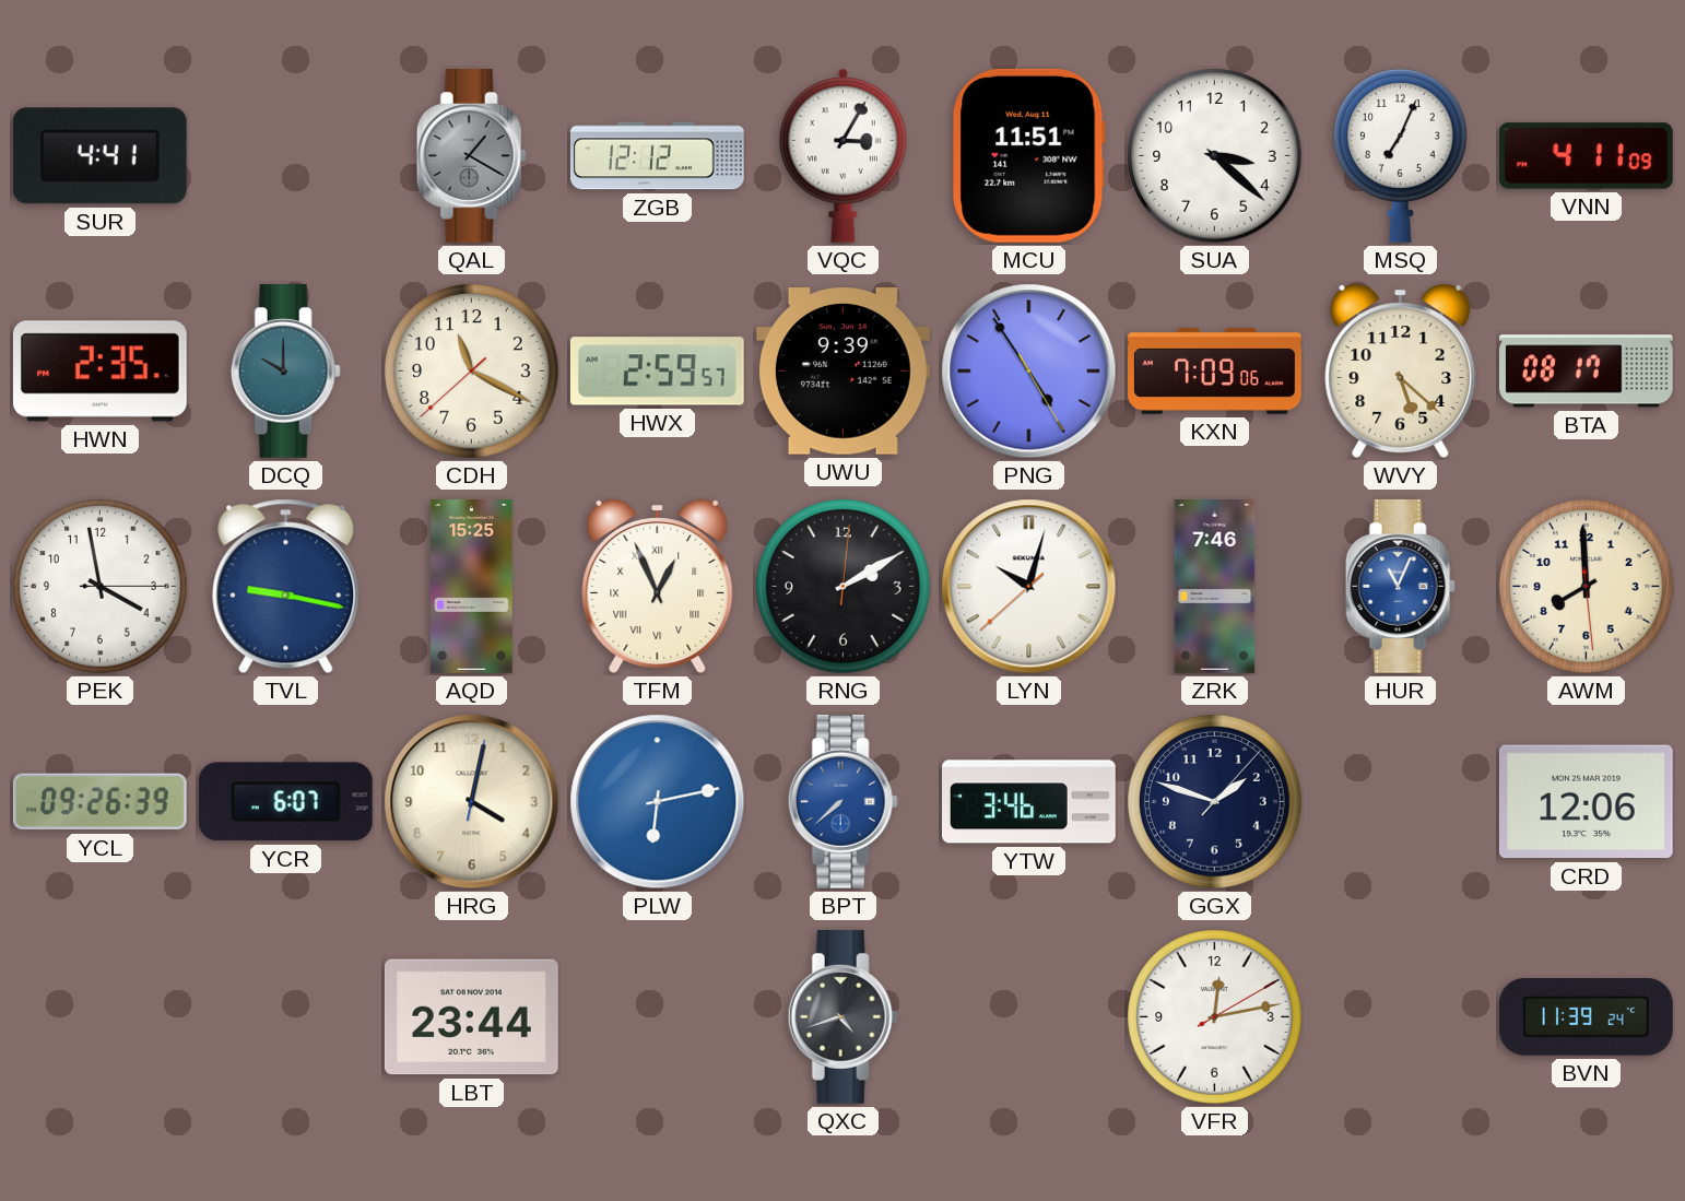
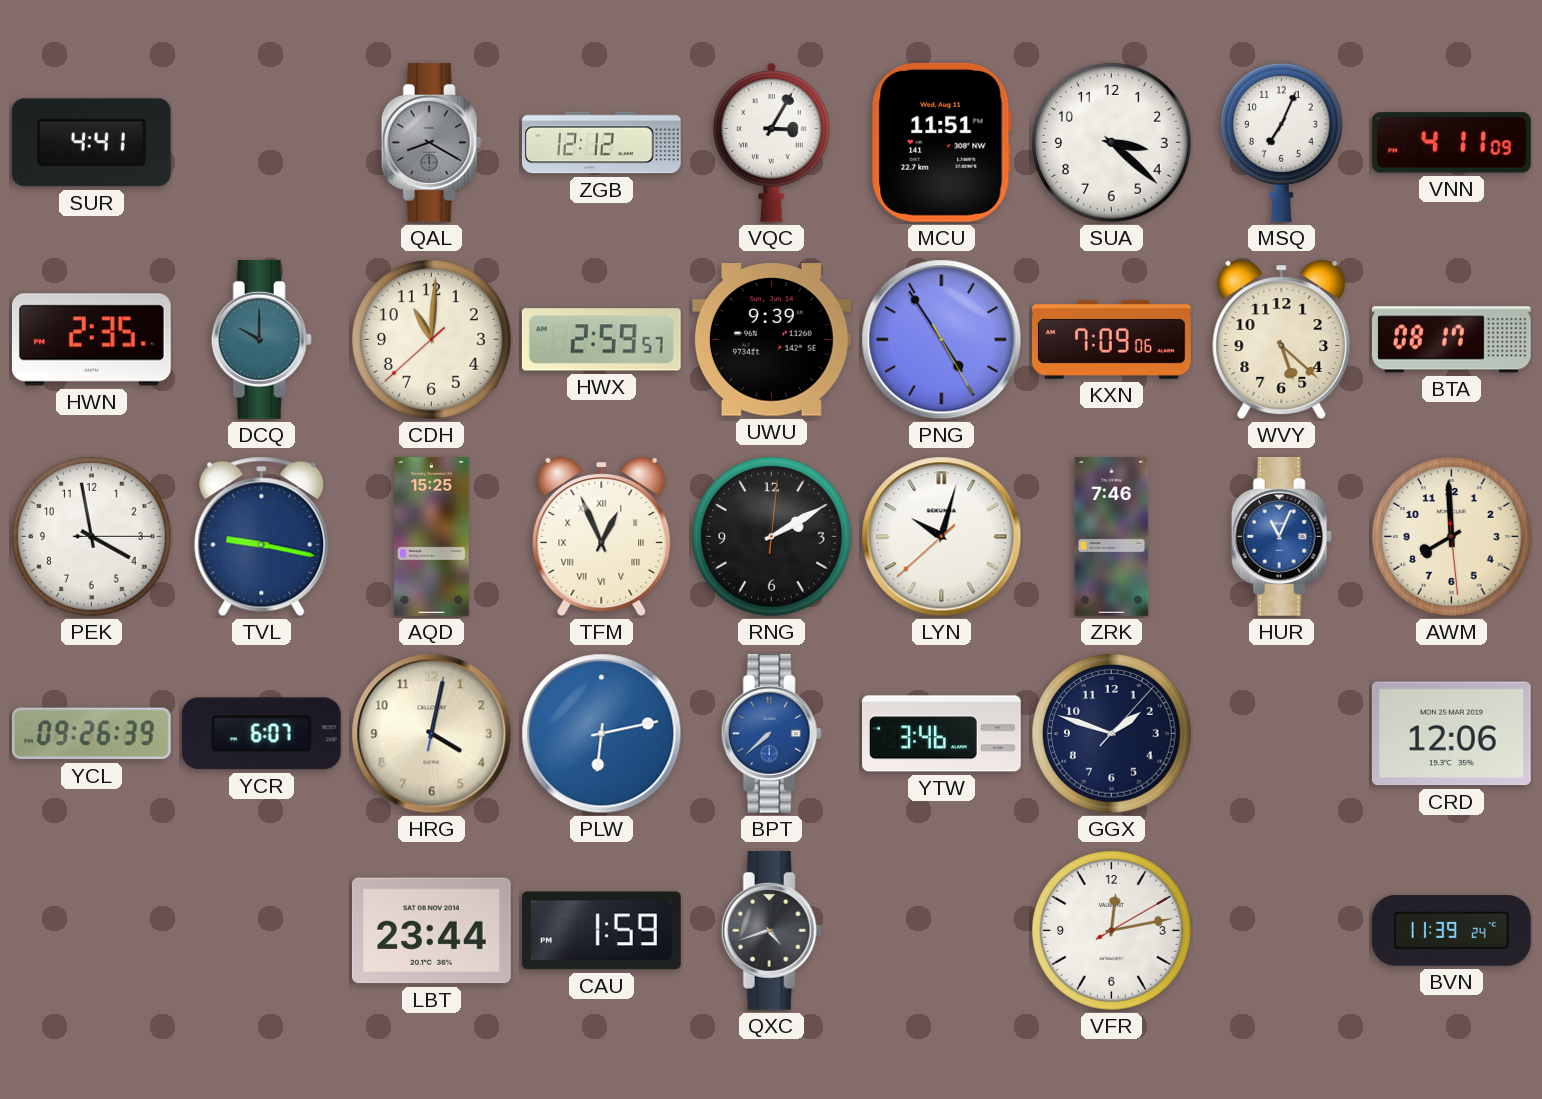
QAL: 1:20 -> 8:20
CDH: 11:19 -> 11:00
CAU: none -> 1:59
